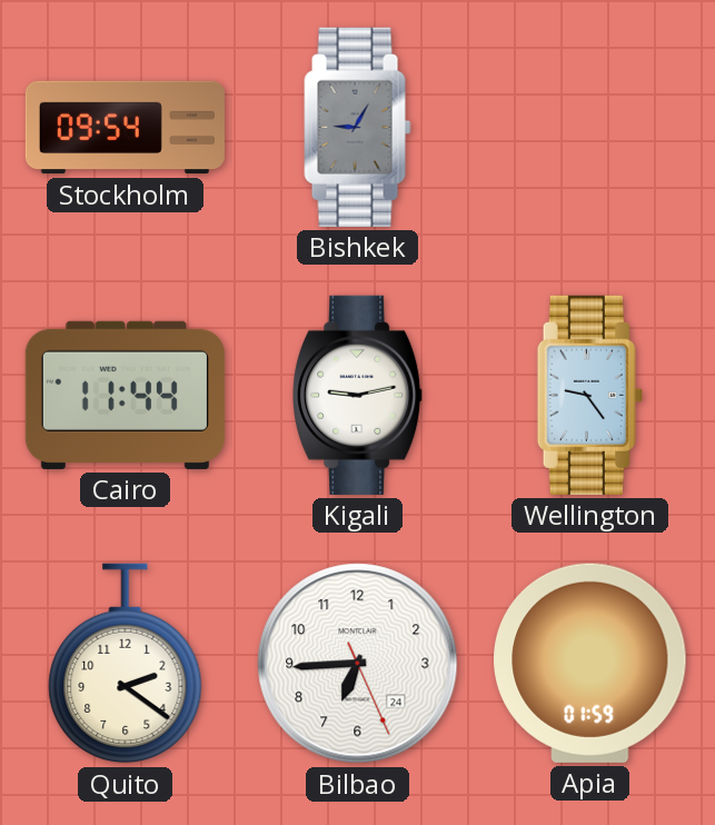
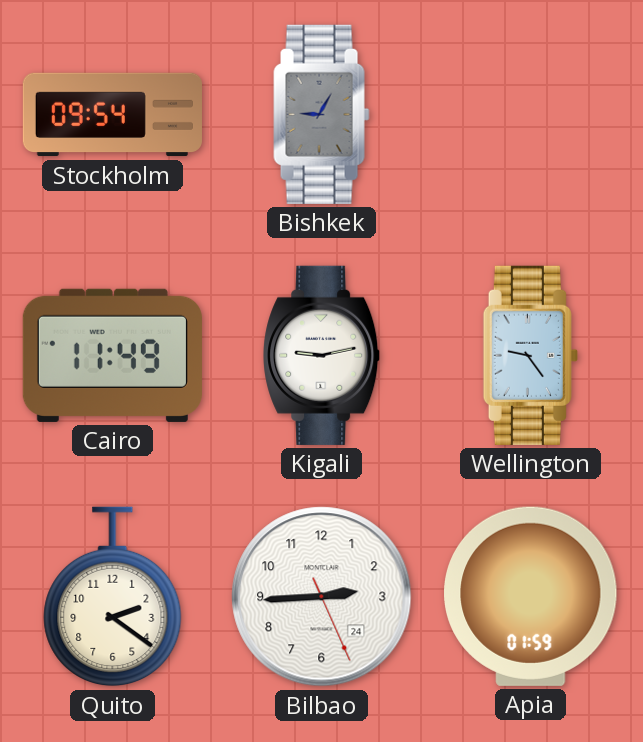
Cairo: 11:44 -> 11:49
Bilbao: 6:44 -> 2:44
